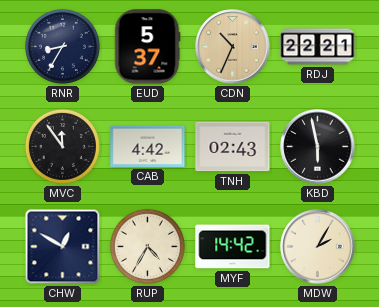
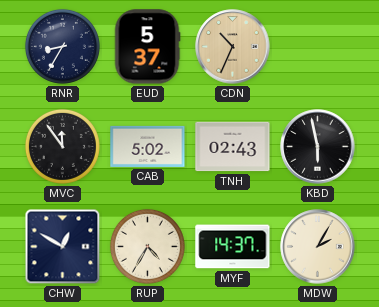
RDJ: 22:21 -> none
CAB: 4:42 -> 5:02
MYF: 14:42 -> 14:37
